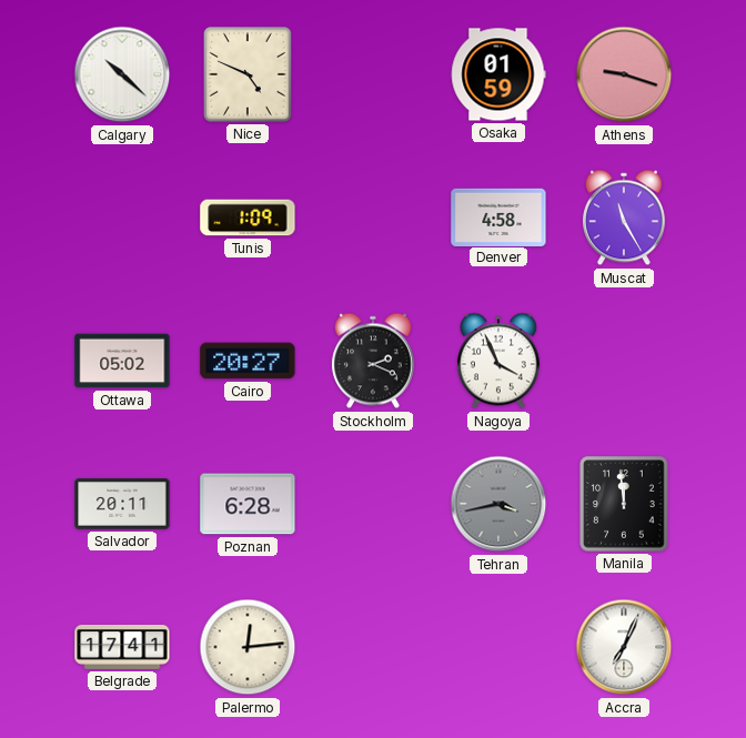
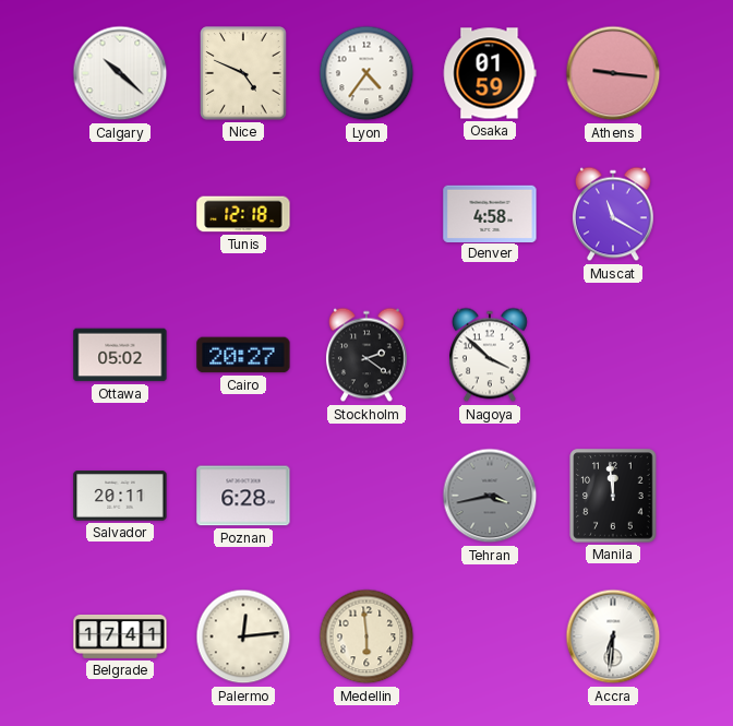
Lyon: none -> 4:36
Athens: 9:18 -> 9:16
Tunis: 1:09 -> 12:18
Muscat: 11:25 -> 11:20
Stockholm: 2:19 -> 2:21
Nagoya: 3:56 -> 3:52
Medellin: none -> 5:59
Accra: 7:04 -> 6:31
